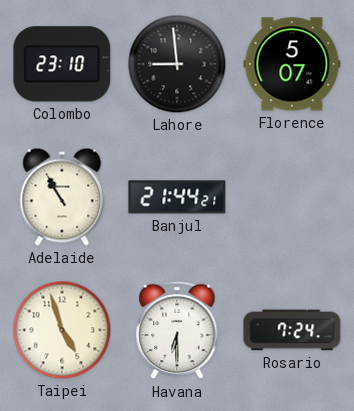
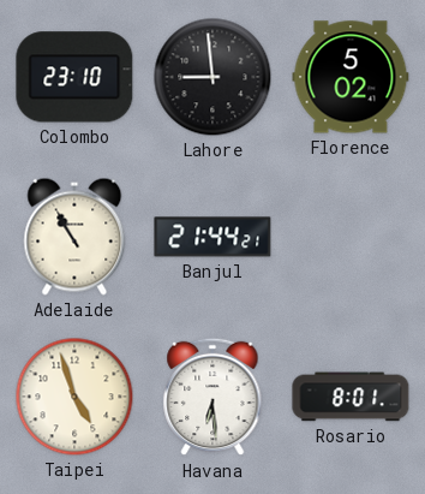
Florence: 5:07 -> 5:02
Havana: 6:30 -> 6:29
Rosario: 7:24 -> 8:01
